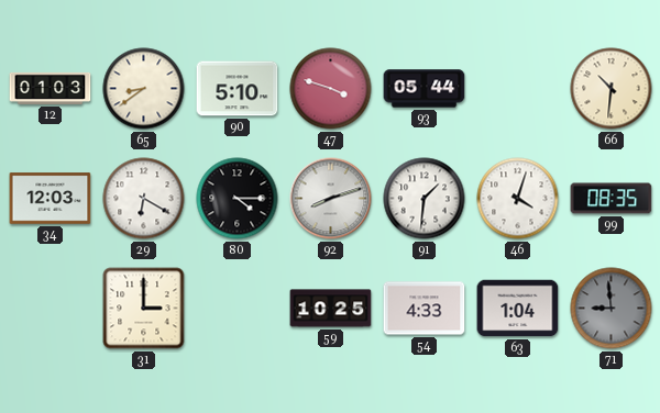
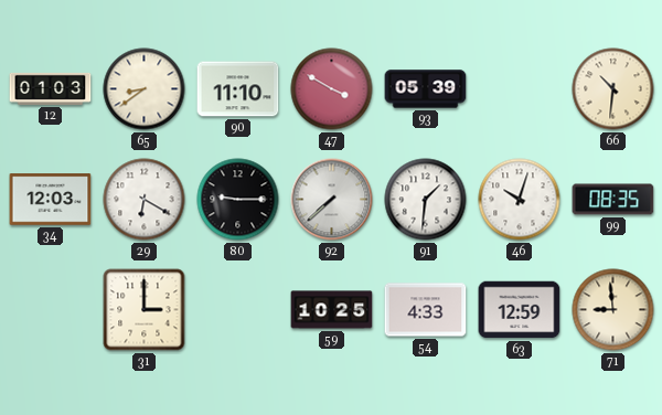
90: 5:10 -> 11:10
47: 3:48 -> 3:50
93: 05:44 -> 05:39
80: 4:15 -> 9:15
92: 8:12 -> 7:38
46: 4:03 -> 10:03
63: 1:04 -> 12:59
71 dial: grey -> cream
